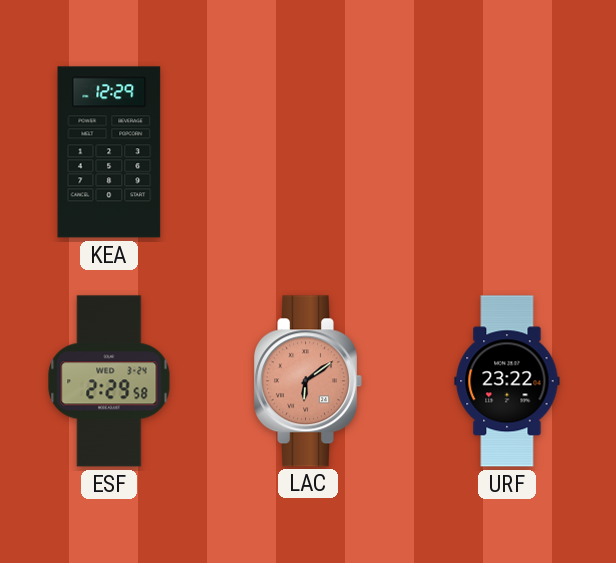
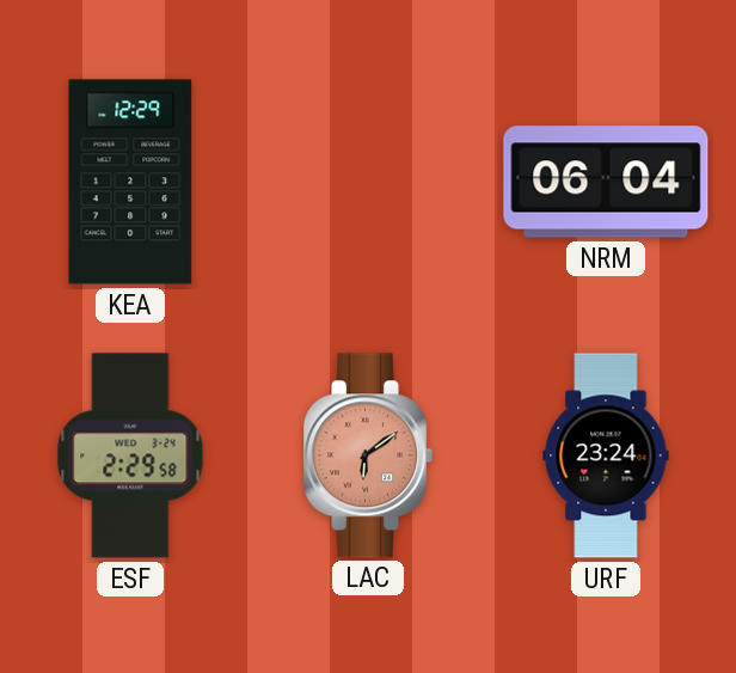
NRM: none -> 06:04
URF: 23:22 -> 23:24
